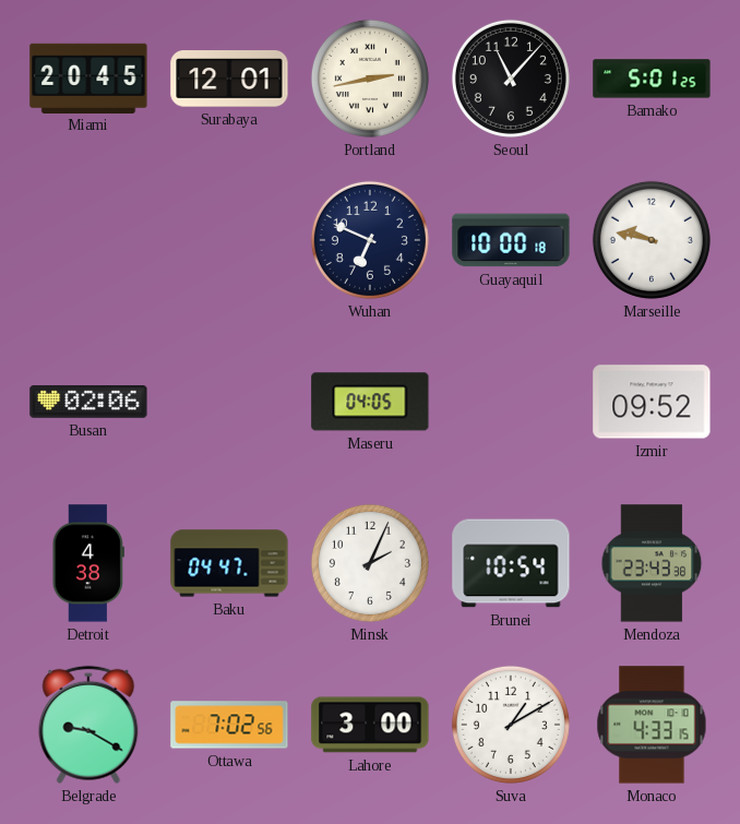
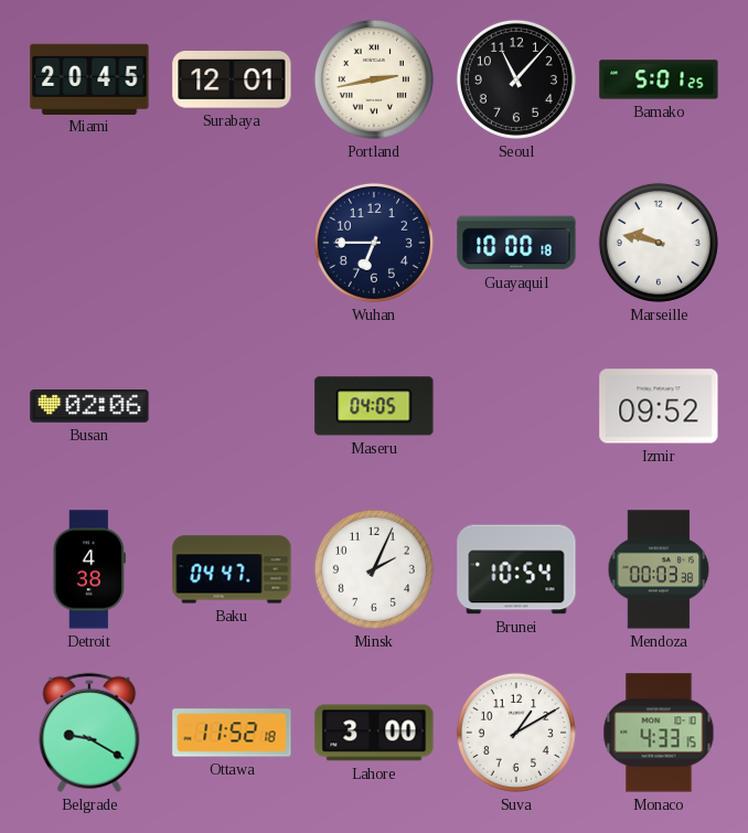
Wuhan: 6:49 -> 6:45
Mendoza: 23:43 -> 00:03
Ottawa: 7:02 -> 11:52
